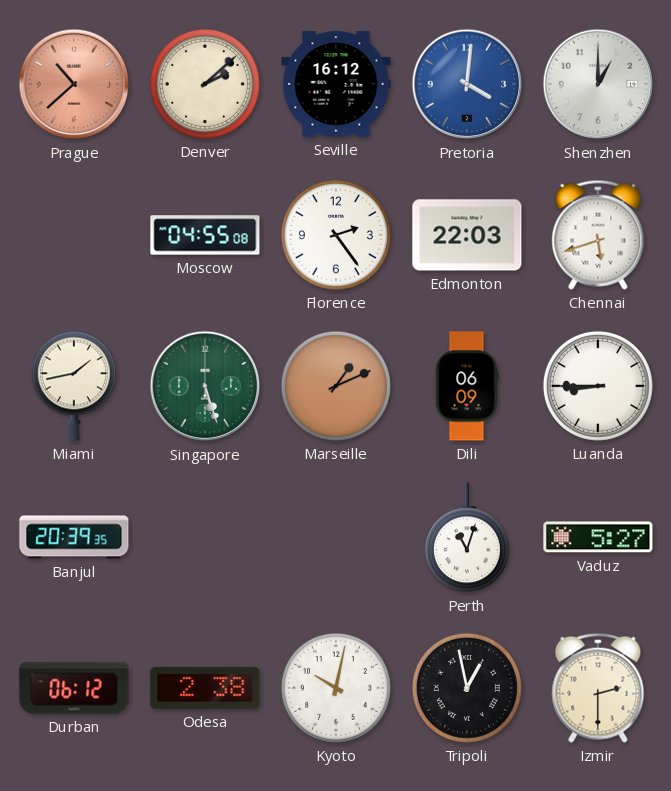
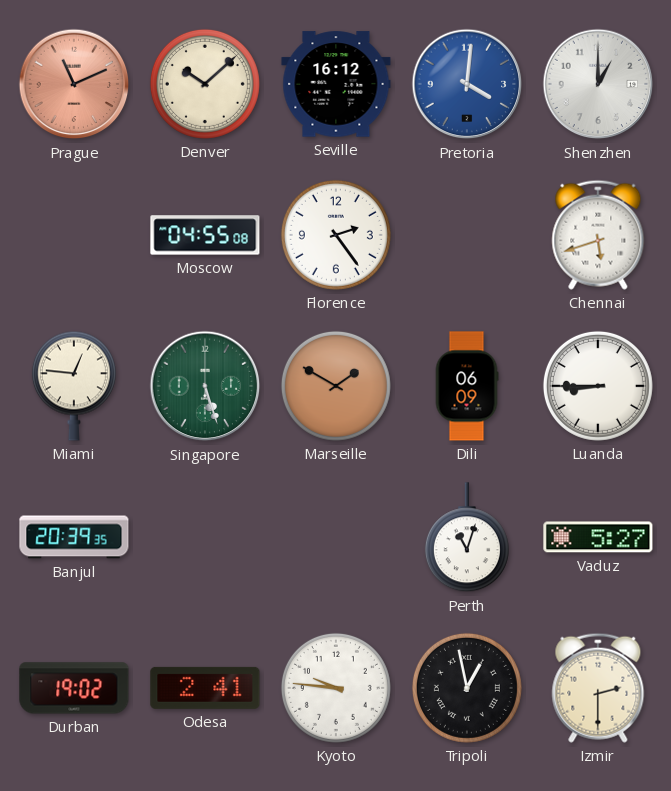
Prague: 10:38 -> 11:11
Denver: 2:08 -> 10:08
Edmonton: 22:03 -> none
Miami: 1:43 -> 12:46
Marseille: 1:11 -> 1:50
Durban: 06:12 -> 19:02
Odesa: 2:38 -> 2:41
Kyoto: 10:02 -> 9:46
